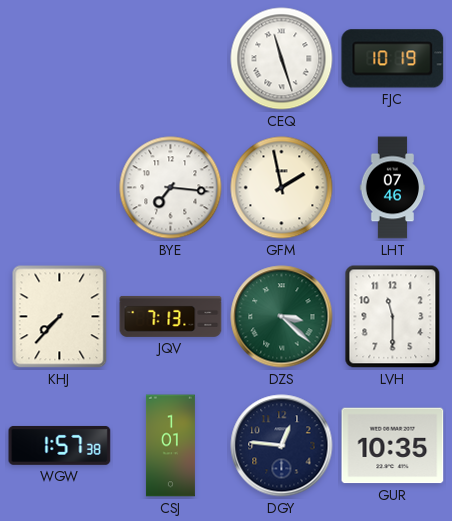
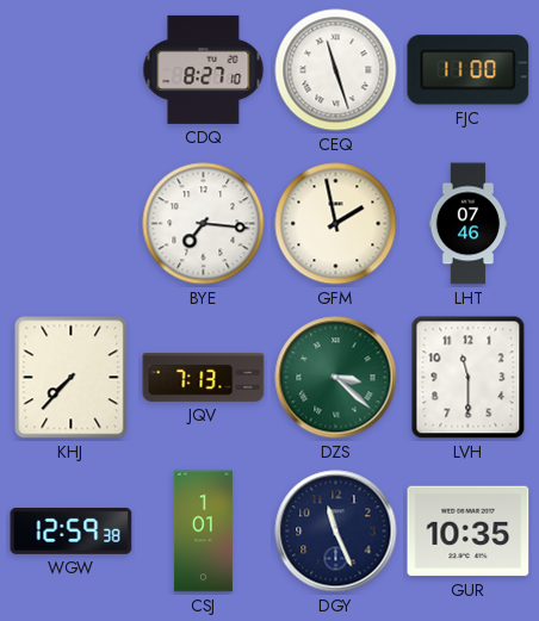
CDQ: none -> 8:27
FJC: 10:19 -> 11:00
WGW: 1:57 -> 12:59
DGY: 12:46 -> 11:26
